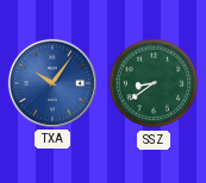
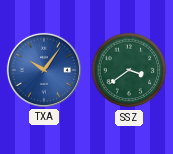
SSZ: 8:39 -> 3:39
